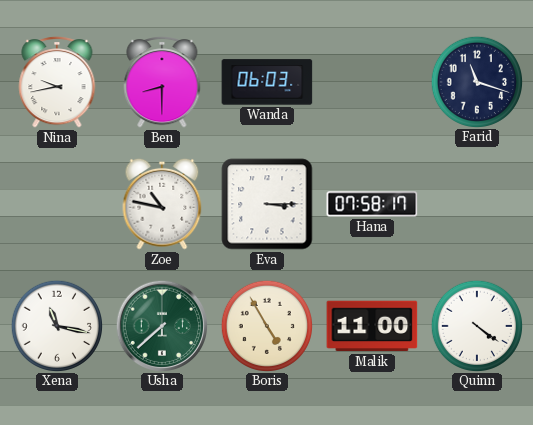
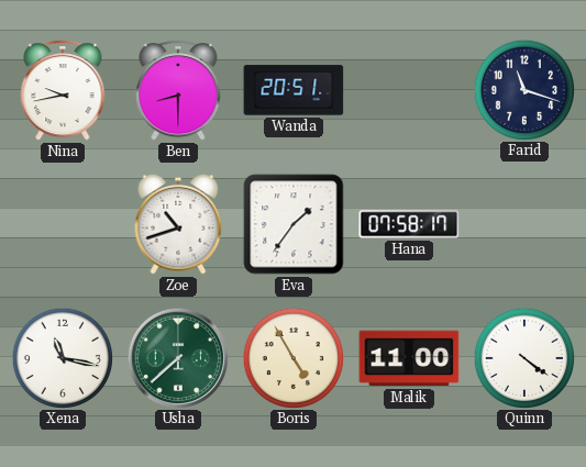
Wanda: 06:03 -> 20:51
Zoe: 10:47 -> 10:42
Eva: 3:15 -> 1:36
